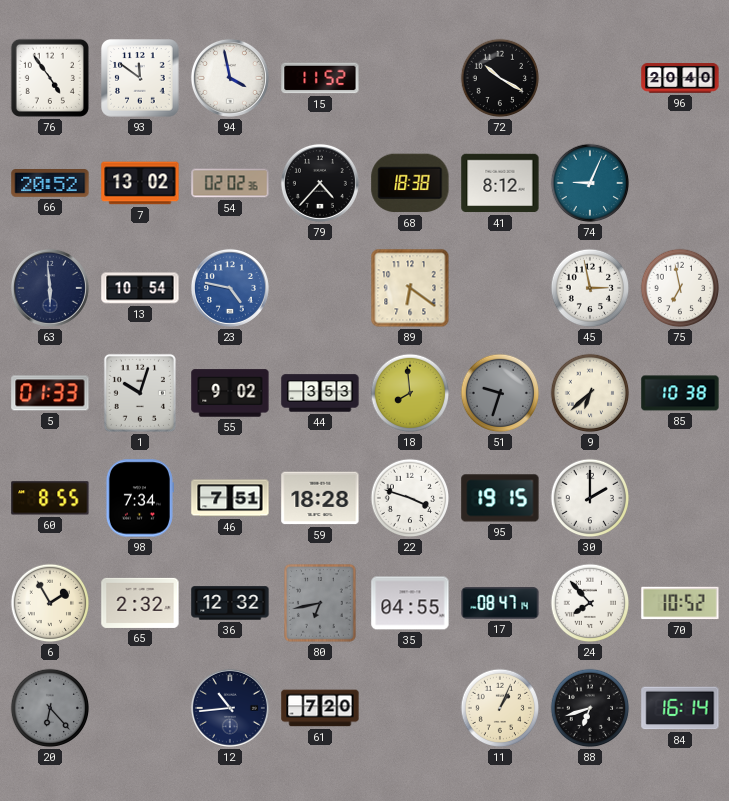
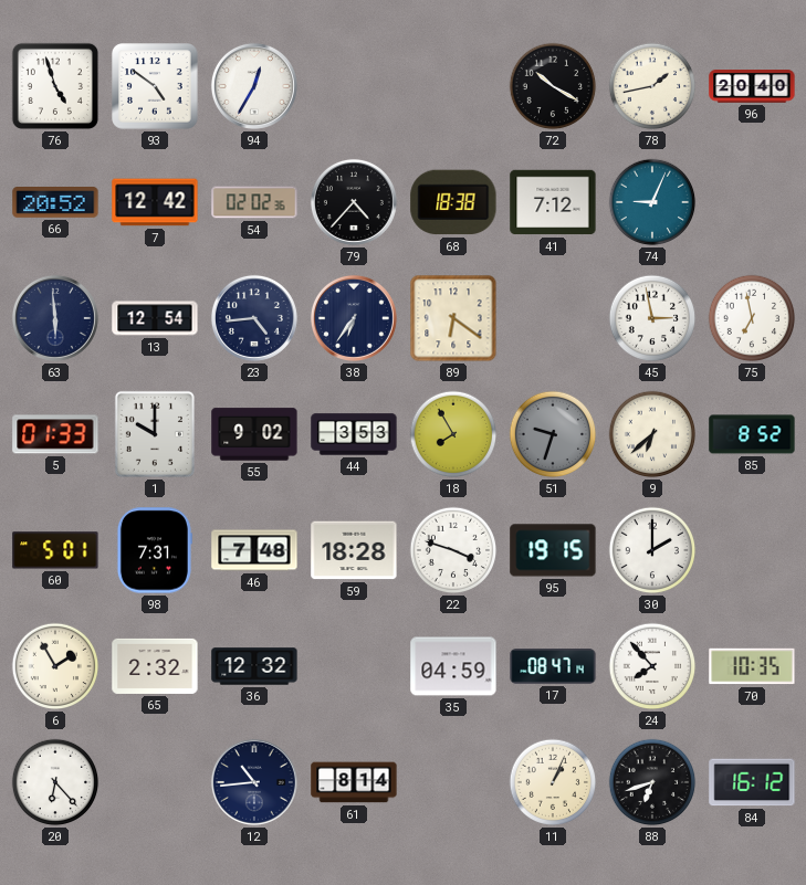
76: 4:54 -> 4:57
93: 11:51 -> 4:51
94: 3:58 -> 12:35
15: 11:52 -> none
78: none -> 1:43
7: 13:02 -> 12:42
41: 8:12 -> 7:12
13: 10:54 -> 12:54
23: 4:47 -> 4:44
23 dial: blue -> navy
38: none -> 6:36
1: 10:03 -> 10:00
18: 7:59 -> 7:55
85: 10:38 -> 8:52
60: 8:55 -> 5:01
98: 7:34 -> 7:31
46: 7:51 -> 7:48
80: 6:43 -> none
35: 04:55 -> 04:59
70: 10:52 -> 10:35
20 dial: grey -> white
61: 7:20 -> 8:14
84: 16:14 -> 16:12
